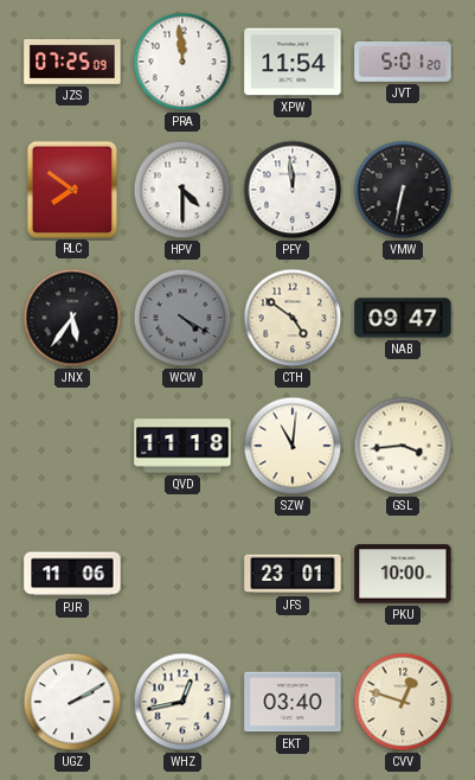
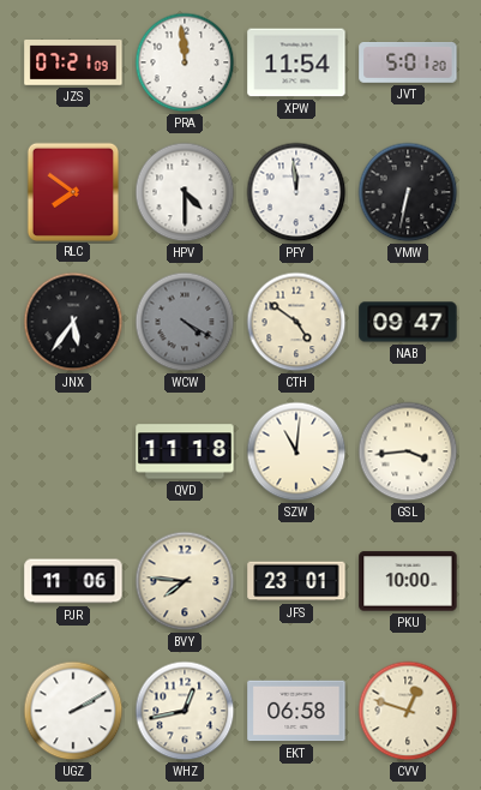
JZS: 07:25 -> 07:21
BVY: none -> 7:46
EKT: 03:40 -> 06:58
